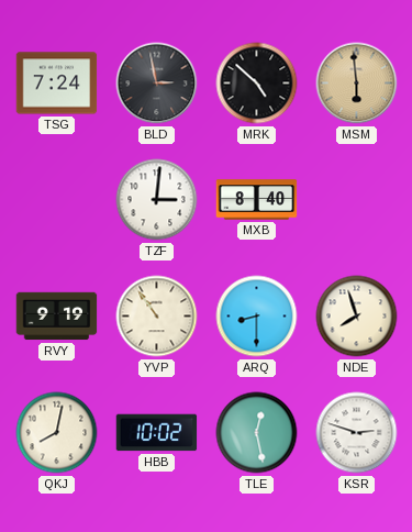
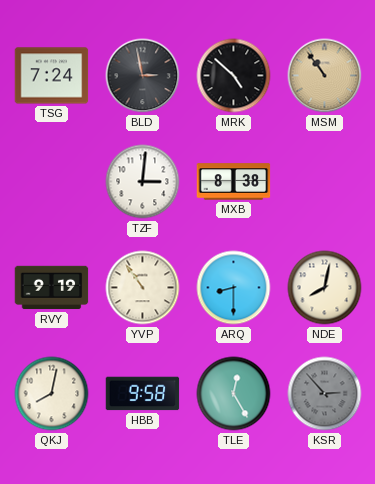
MSM: 5:59 -> 10:54
MXB: 8:40 -> 8:38
NDE: 7:57 -> 8:02
HBB: 10:02 -> 9:58
TLE: 12:28 -> 12:25
KSR: 2:48 -> 2:53
KSR dial: white -> grey
